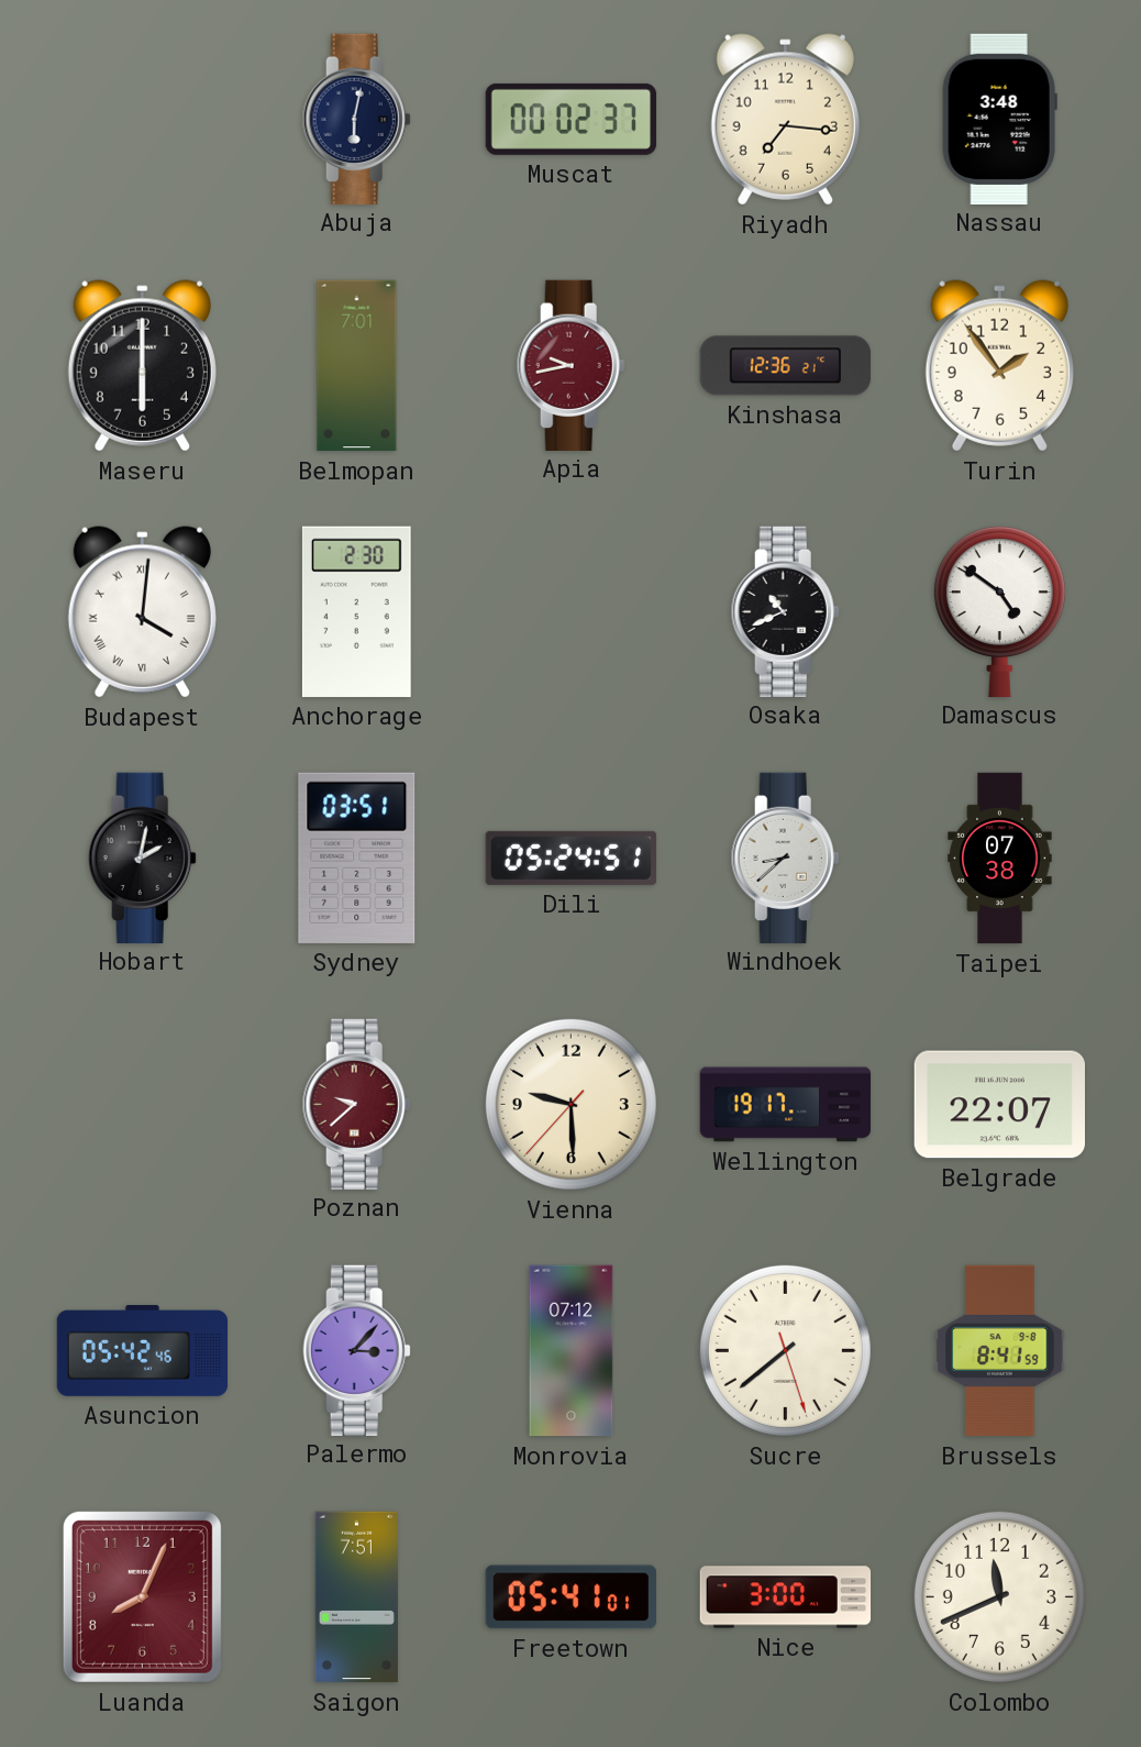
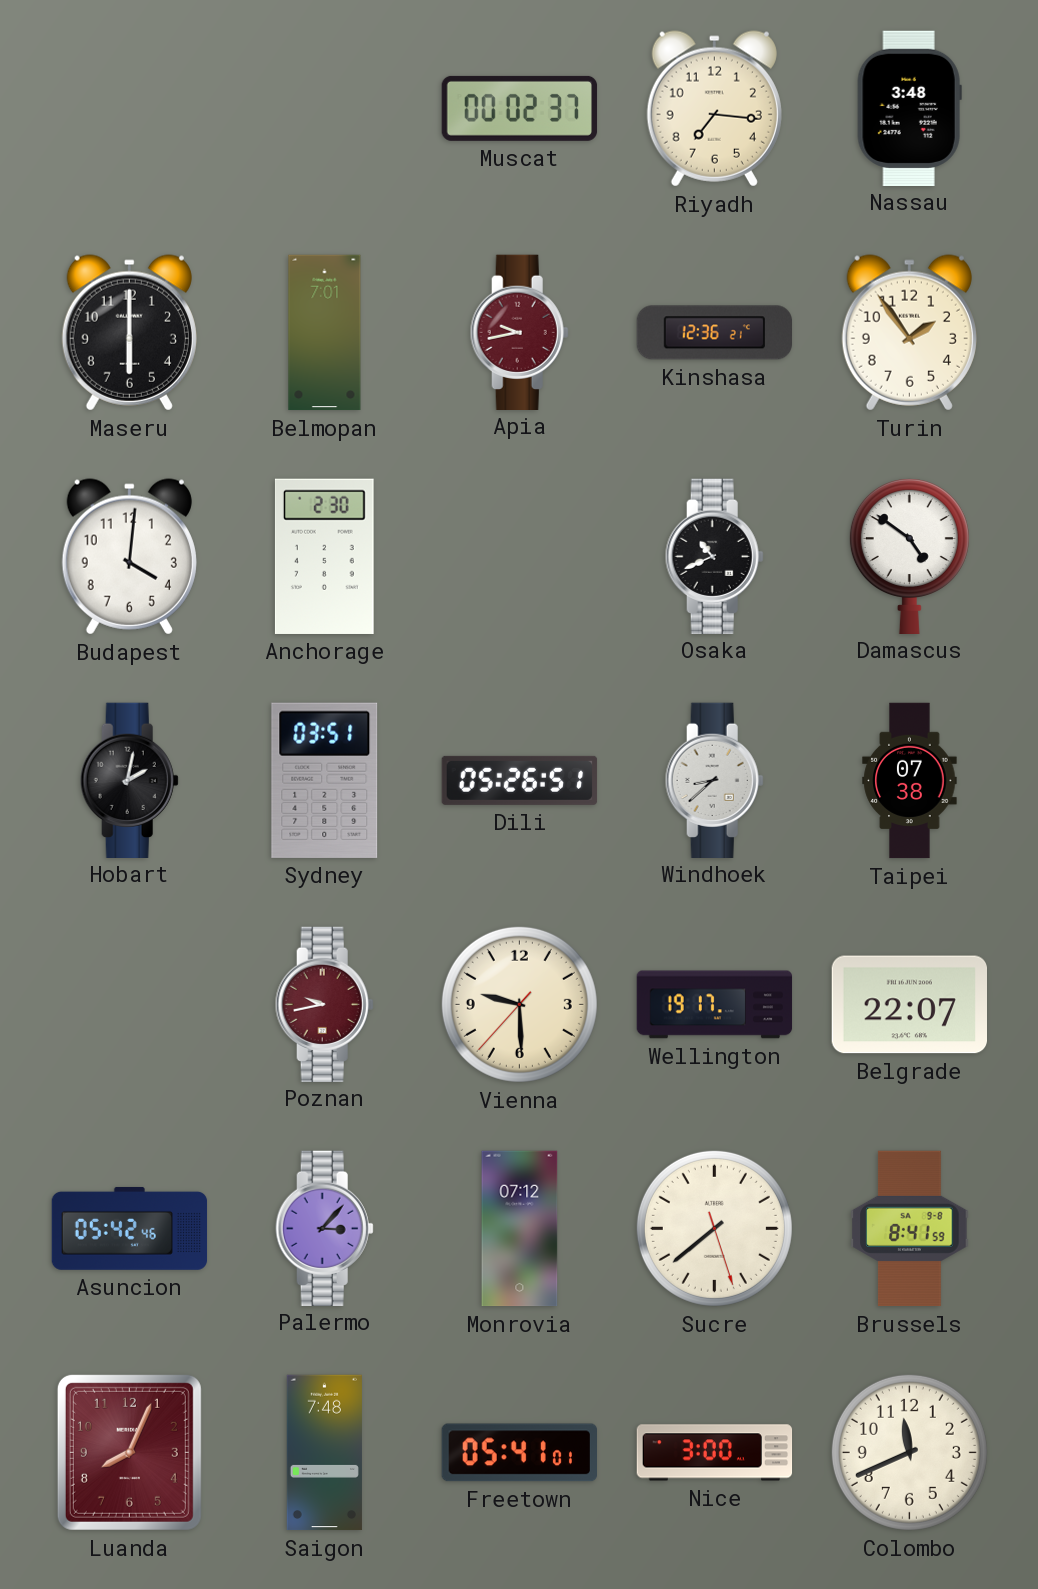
Abuja: 6:02 -> none
Budapest numerals: Roman -> Arabic
Dili: 05:24 -> 05:26
Poznan: 9:38 -> 9:43
Saigon: 7:51 -> 7:48
